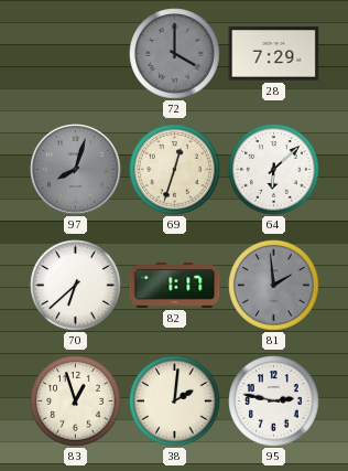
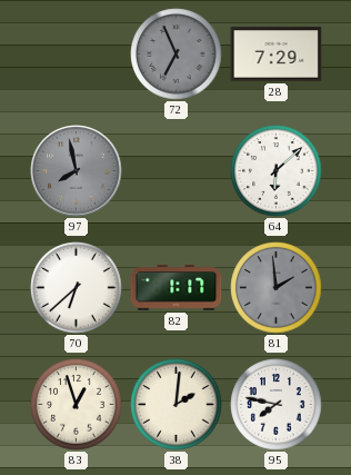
72: 4:00 -> 6:56
97: 8:03 -> 7:58
69: 12:33 -> none
95: 2:47 -> 7:47
